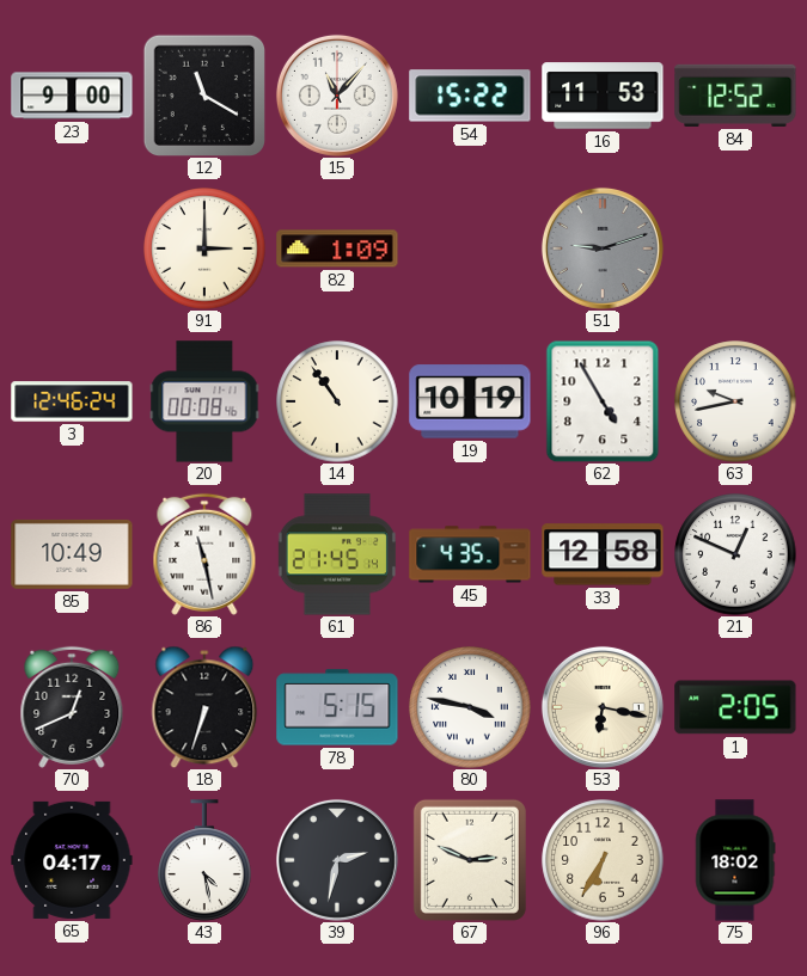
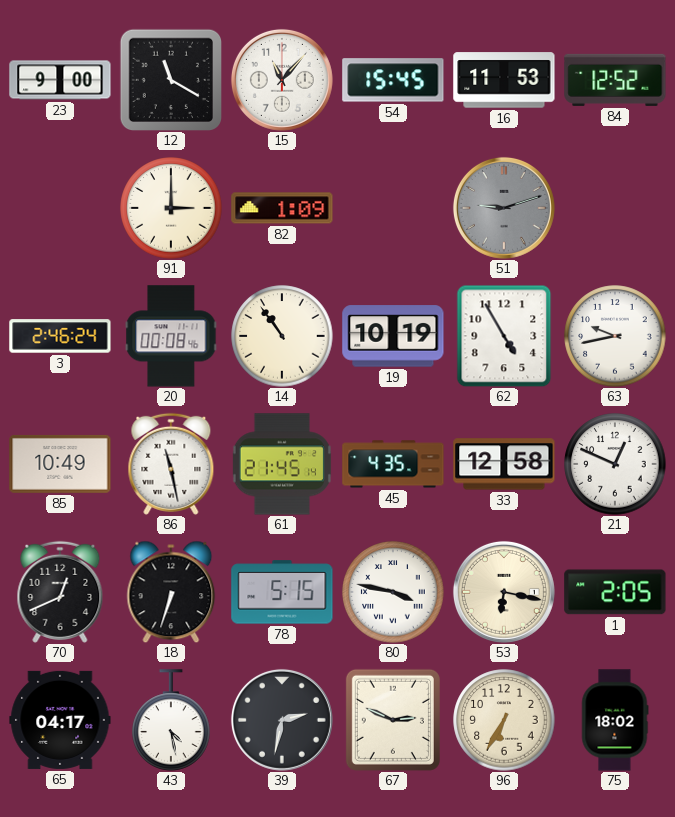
54: 15:22 -> 15:45
3: 12:46 -> 2:46
